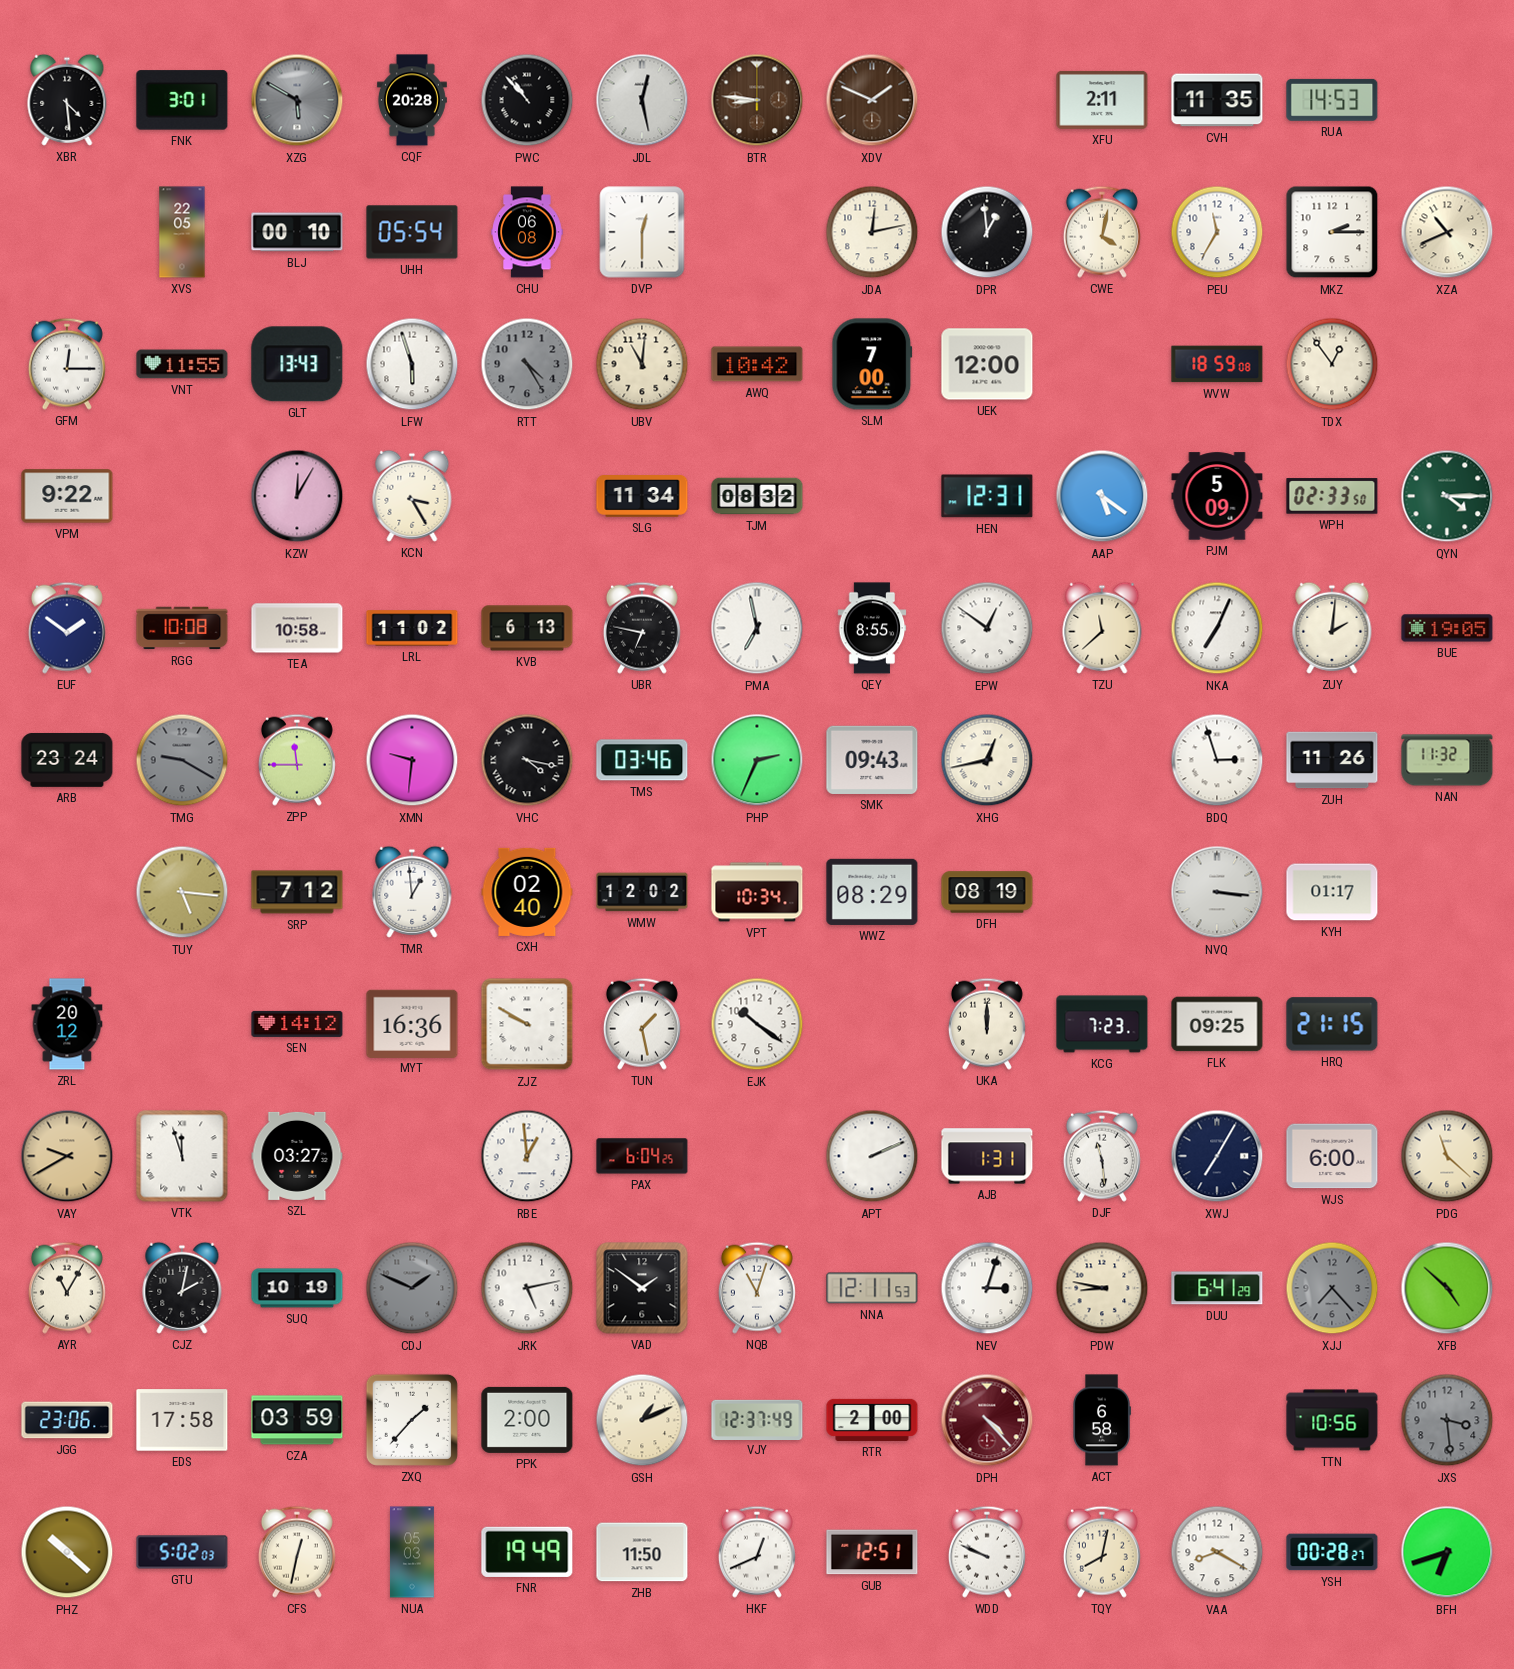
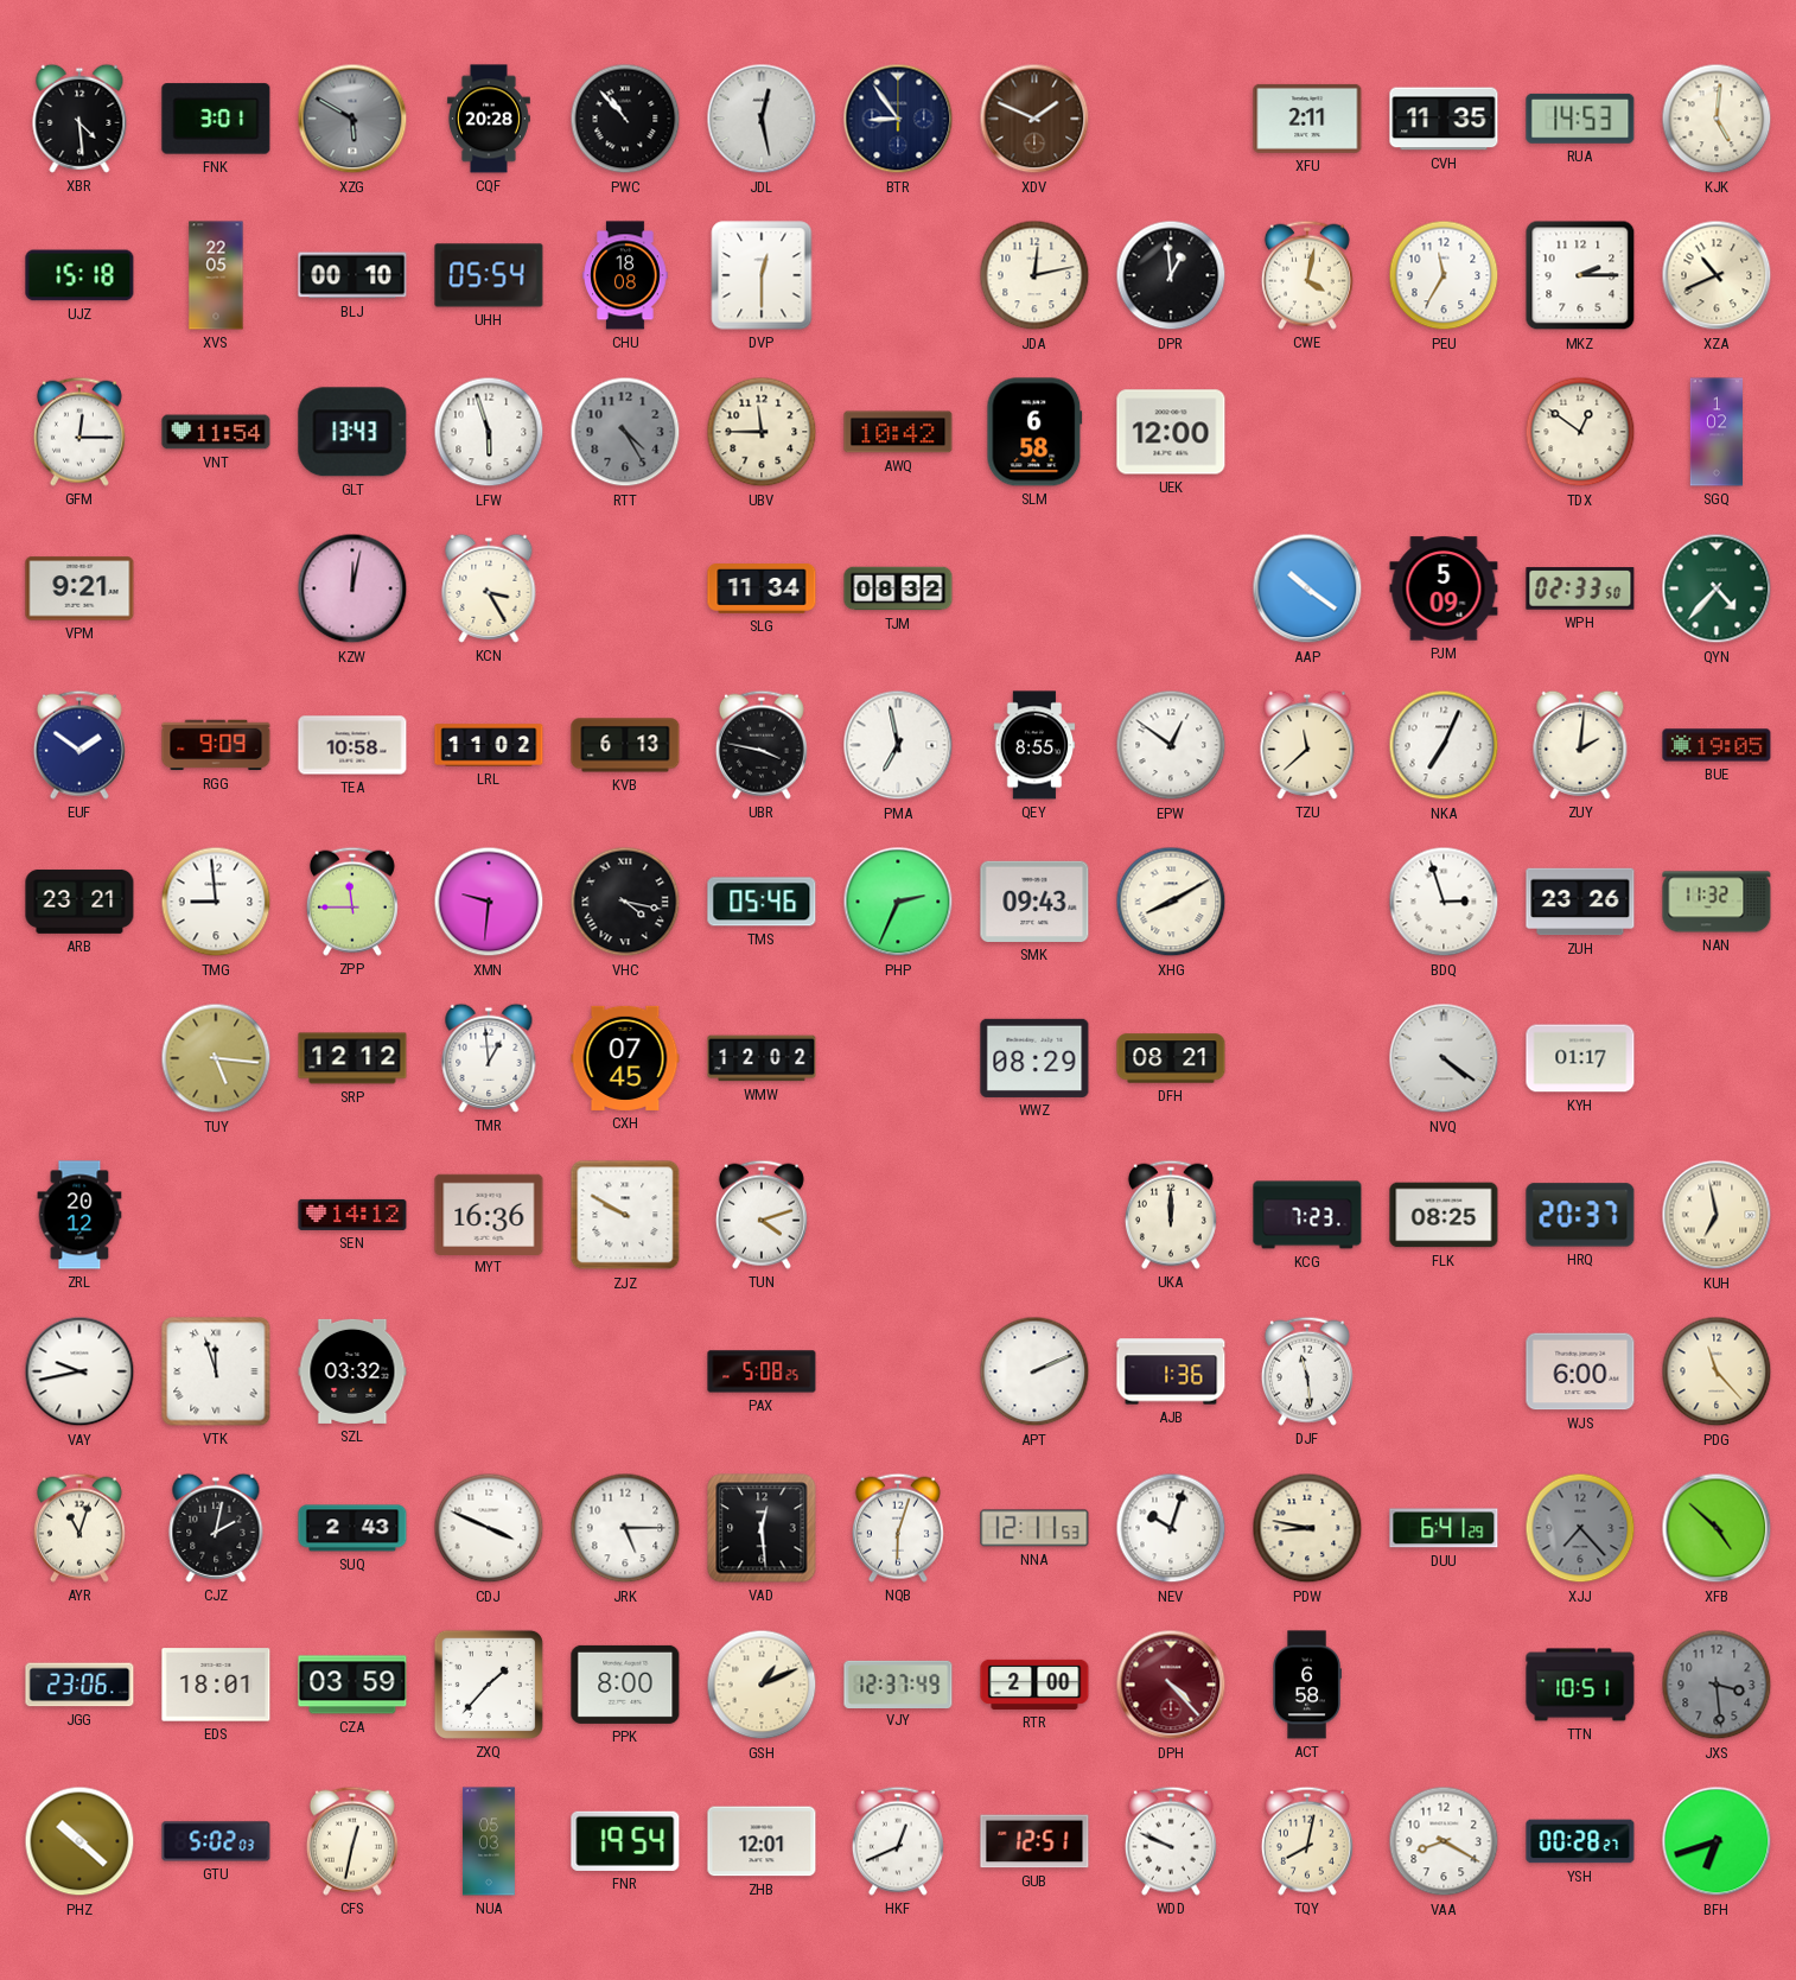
BTR: 8:46 -> 8:54
BTR dial: brown -> navy
KJK: none -> 5:01
UJZ: none -> 15:18
CHU: 06:08 -> 18:08
VNT: 11:55 -> 11:54
UBV: 11:01 -> 11:45
SLM: 7:00 -> 6:58
WVW: 18:59 -> none
TDX: 12:54 -> 12:51
SGQ: none -> 1:02
VPM: 9:22 -> 9:21
KZW: 12:05 -> 12:02
HEN: 12:31 -> none
AAP: 5:21 -> 10:21
QYN: 4:15 -> 4:37
RGG: 10:08 -> 9:09
UBR: 6:47 -> 3:47
ARB: 23:24 -> 23:21
TMG: 9:20 -> 8:59
TMG dial: grey -> white
TMS: 03:46 -> 05:46
XHG: 12:43 -> 8:10
ZUH: 11:26 -> 23:26
SRP: 7:12 -> 12:12
CXH: 02:40 -> 07:45
VPT: 10:34 -> none
DFH: 08:19 -> 08:21
NVQ: 3:16 -> 4:21
TUN: 1:28 -> 4:12
EJK: 10:21 -> none
FLK: 09:25 -> 08:25
HRQ: 21:15 -> 20:37
KUH: none -> 6:58
VAY: 9:40 -> 9:43
VAY dial: champagne -> white
SZL: 03:27 -> 03:32
RBE: 12:59 -> none
PAX: 6:04 -> 5:08
AJB: 1:31 -> 1:36
XWJ: 7:05 -> none
PDG: 11:22 -> 11:23
AYR: 11:05 -> 11:03
SUQ: 10:19 -> 2:43
CDJ: 1:49 -> 3:49
CDJ dial: grey -> white
JRK: 5:13 -> 5:15
VAD: 1:51 -> 12:29
NQB: 11:03 -> 6:03
NEV: 3:03 -> 10:03
EDS: 17:58 -> 18:01
PPK: 2:00 -> 8:00
TTN: 10:56 -> 10:51
FNR: 19:49 -> 19:54
ZHB: 11:50 -> 12:01
